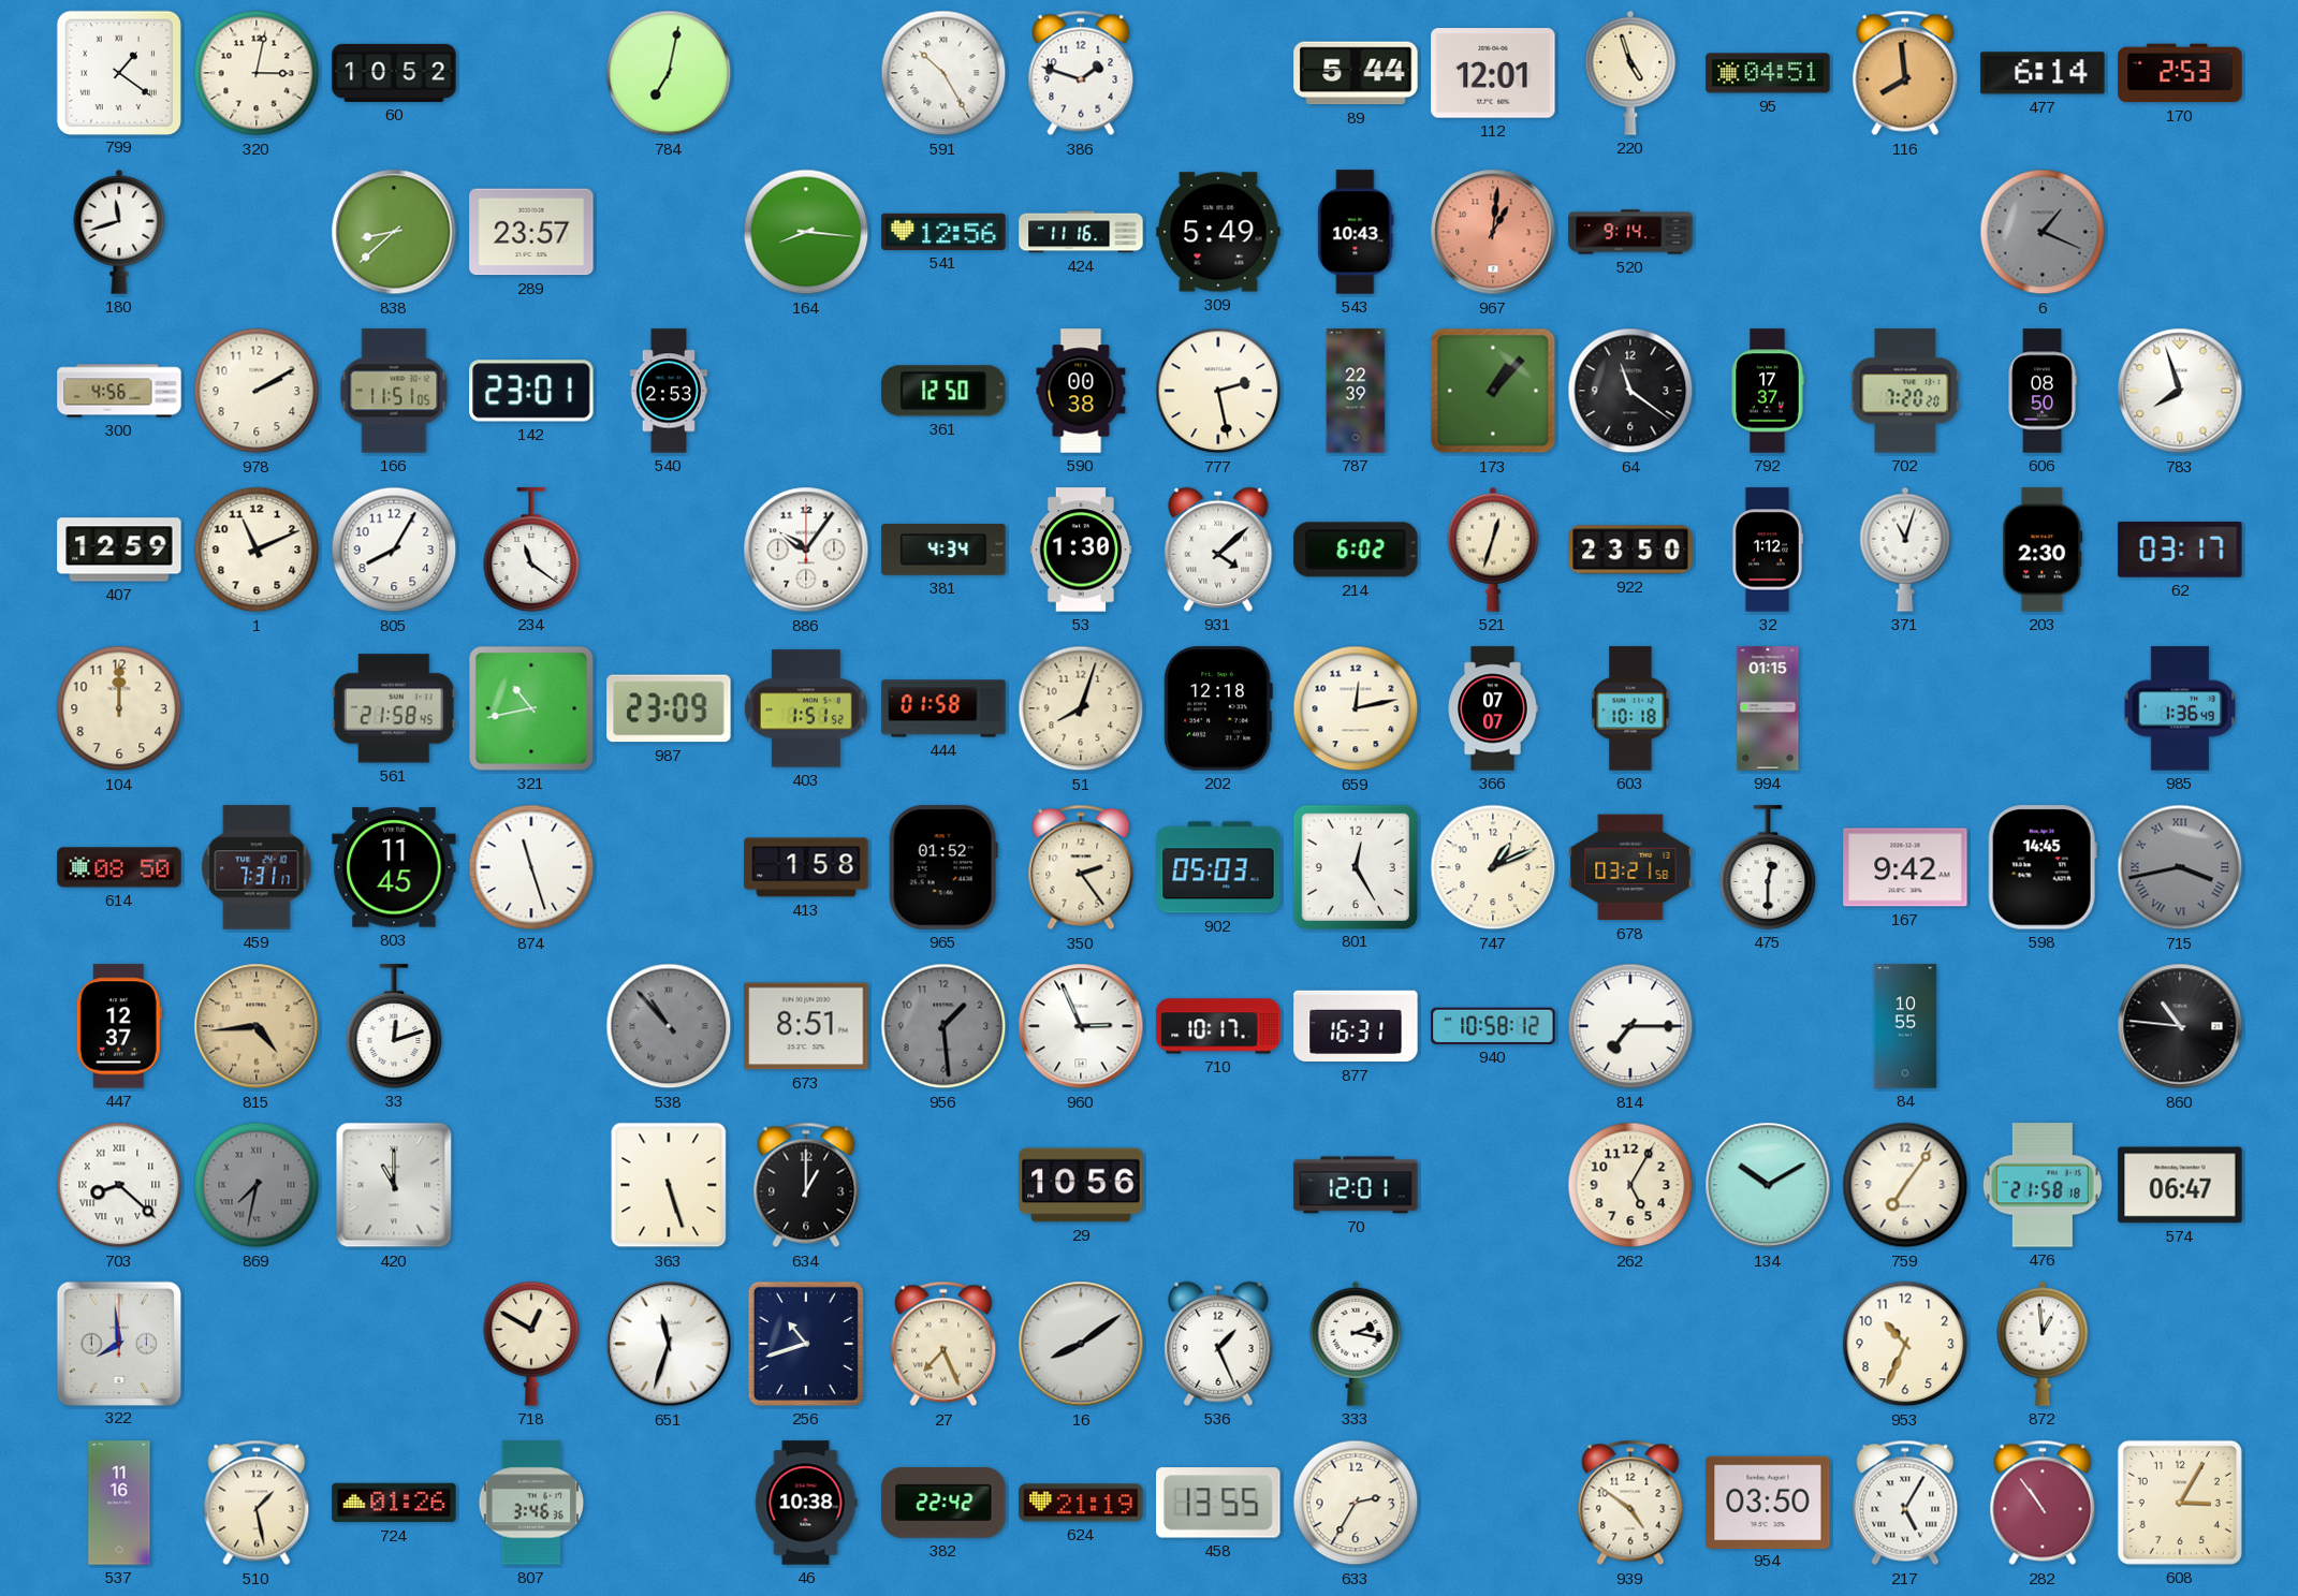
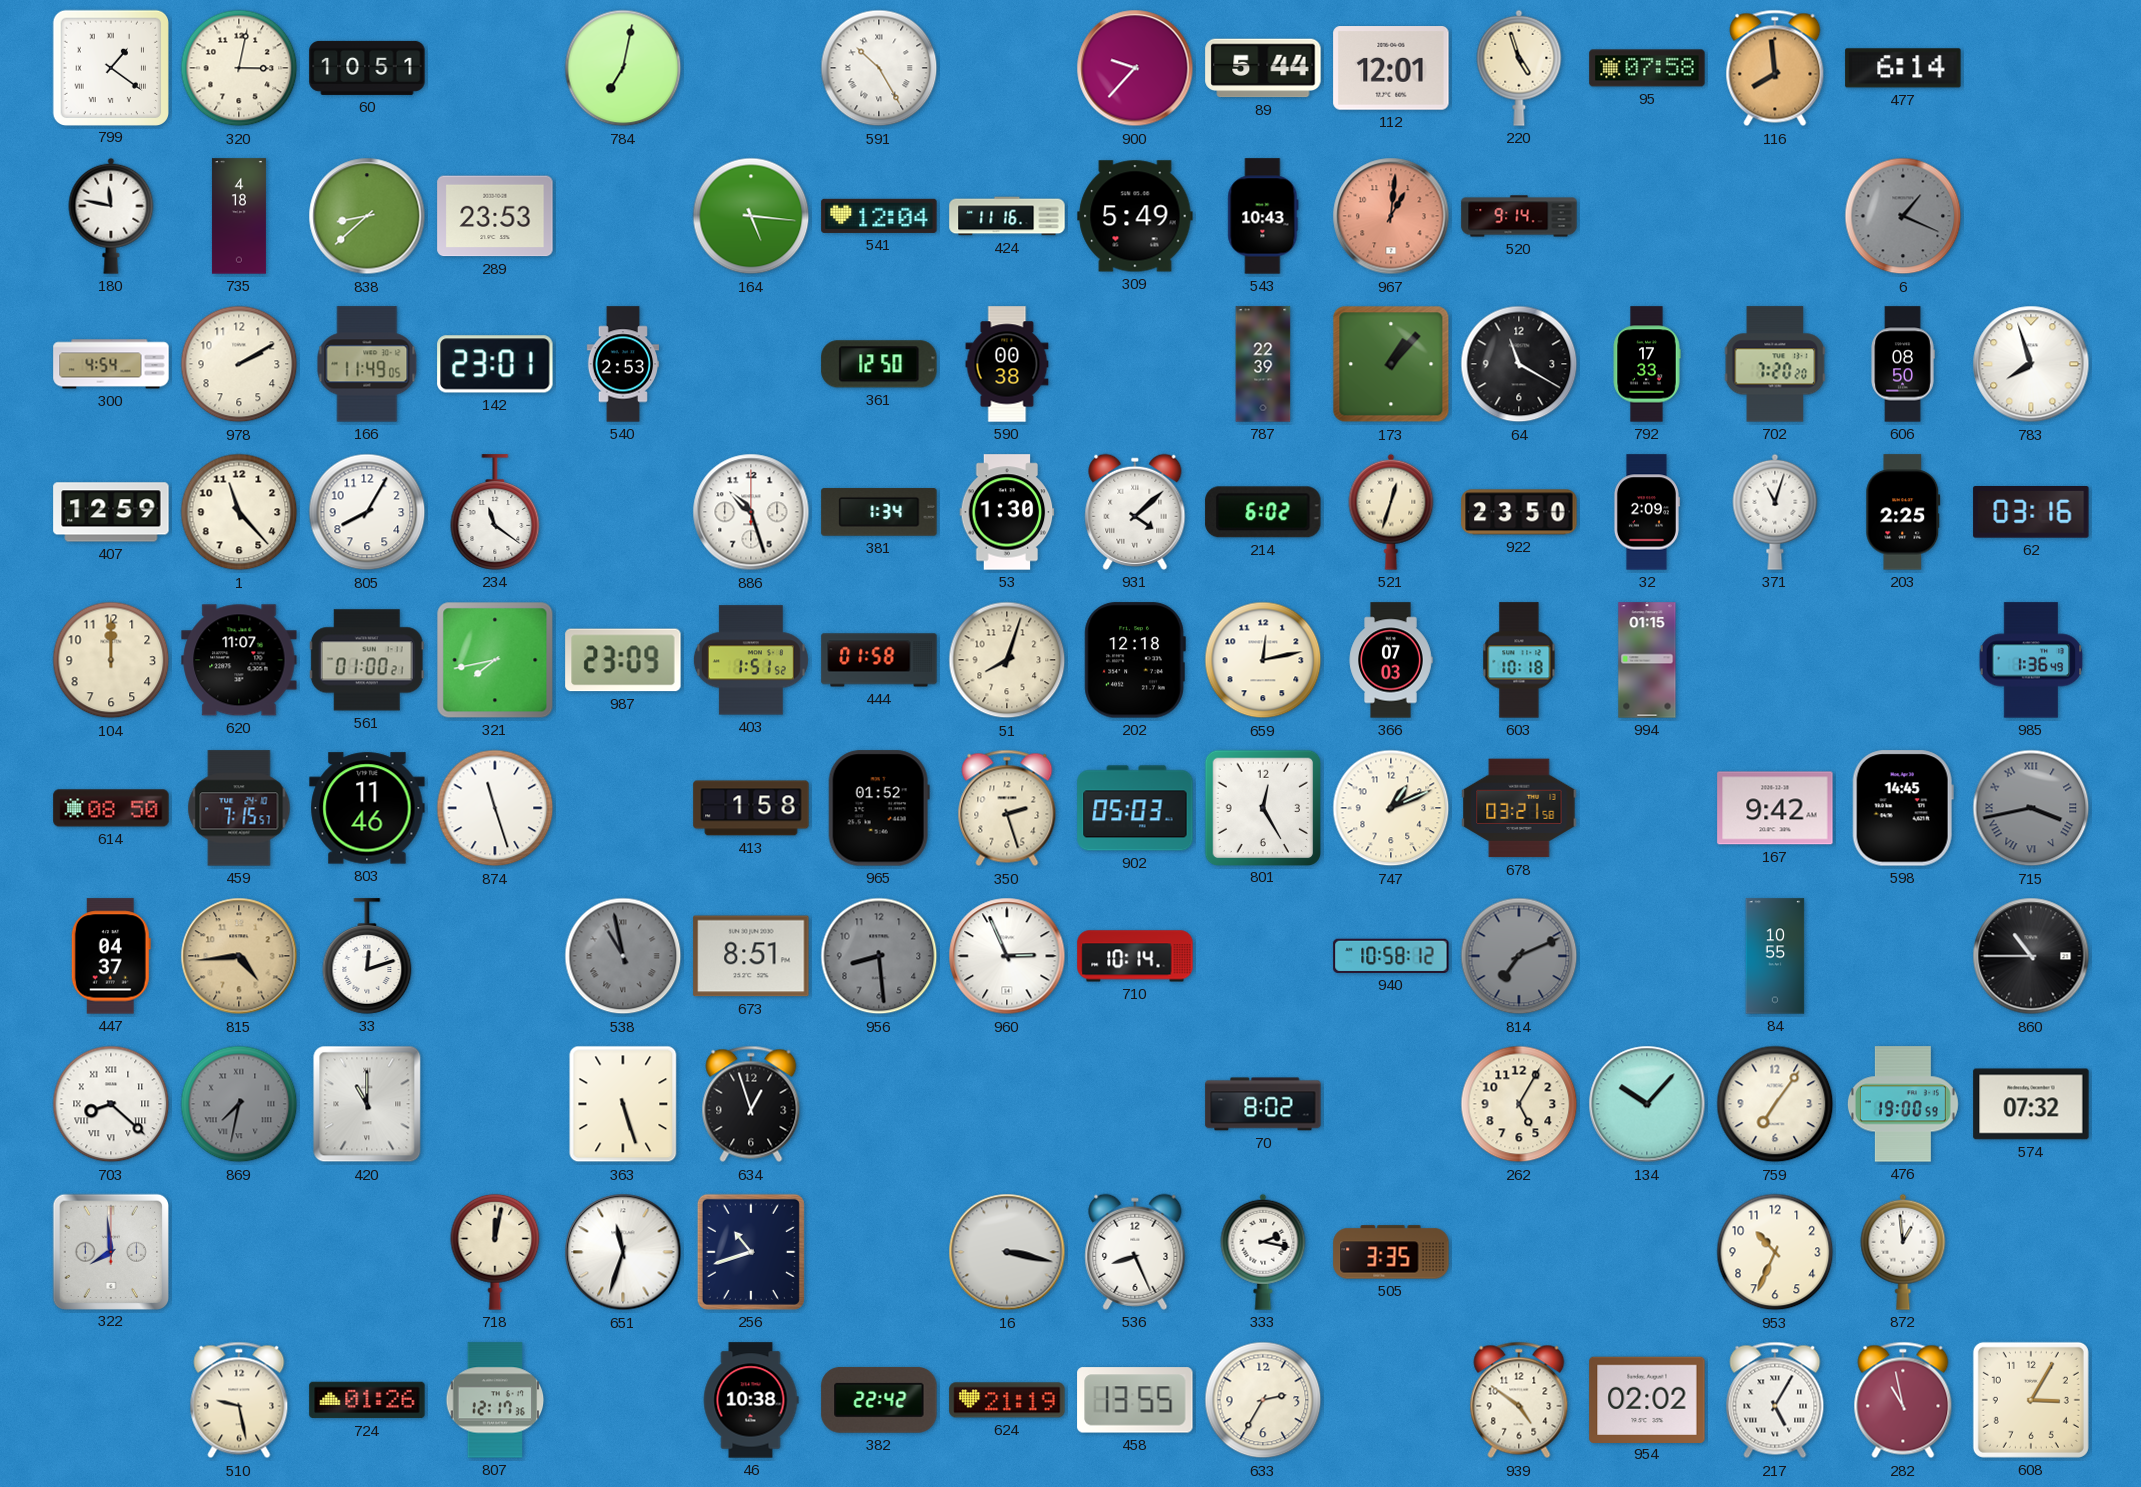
60: 10:52 -> 10:51
386: 1:48 -> none
900: none -> 9:37
95: 04:51 -> 07:58
170: 2:53 -> none
180: 11:42 -> 11:47
735: none -> 4:18
289: 23:57 -> 23:53
164: 8:16 -> 5:16
541: 12:56 -> 12:04
300: 4:56 -> 4:54
166: 11:51 -> 11:49
777: 2:28 -> none
64: 11:21 -> 11:20
792: 17:37 -> 17:33
1: 11:11 -> 11:23
886: 10:06 -> 10:27
381: 4:34 -> 1:34
32: 1:12 -> 2:09
203: 2:30 -> 2:25
62: 03:17 -> 03:16
620: none -> 11:07
561: 21:58 -> 01:00
321: 10:43 -> 7:43
366: 07:07 -> 07:03
459: 7:31 -> 7:15
803: 11:45 -> 11:46
350: 2:24 -> 2:27
475: 12:30 -> none
447: 12:37 -> 04:37
538: 10:53 -> 10:58
956: 1:29 -> 8:29
710: 10:17 -> 10:14
877: 16:31 -> none
814: 7:15 -> 7:11
814 dial: white -> grey
860: 10:46 -> 10:45
634: 1:00 -> 12:57
29: 10:56 -> none
70: 12:01 -> 8:02
134: 10:10 -> 10:07
476: 21:58 -> 19:00
574: 06:47 -> 07:32
718: 12:50 -> 12:02
27: 7:26 -> none
16: 8:09 -> 3:17
536: 1:26 -> 8:26
505: none -> 3:35
537: 11:16 -> none
510: 1:28 -> 9:28
807: 3:46 -> 12:17
954: 03:50 -> 02:02
282: 10:54 -> 10:58
